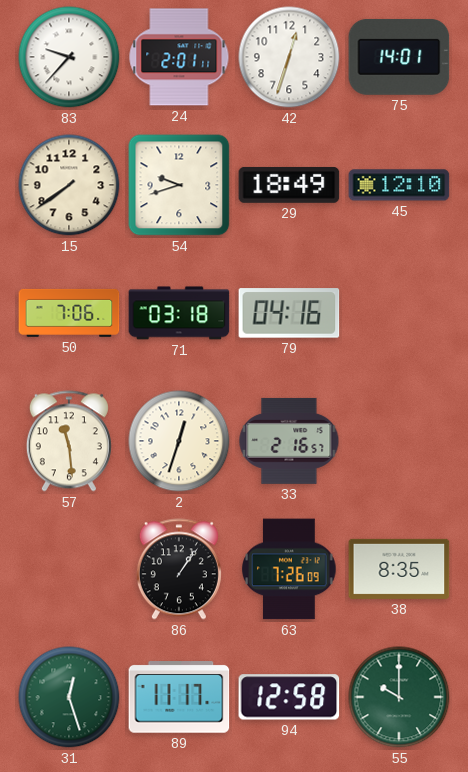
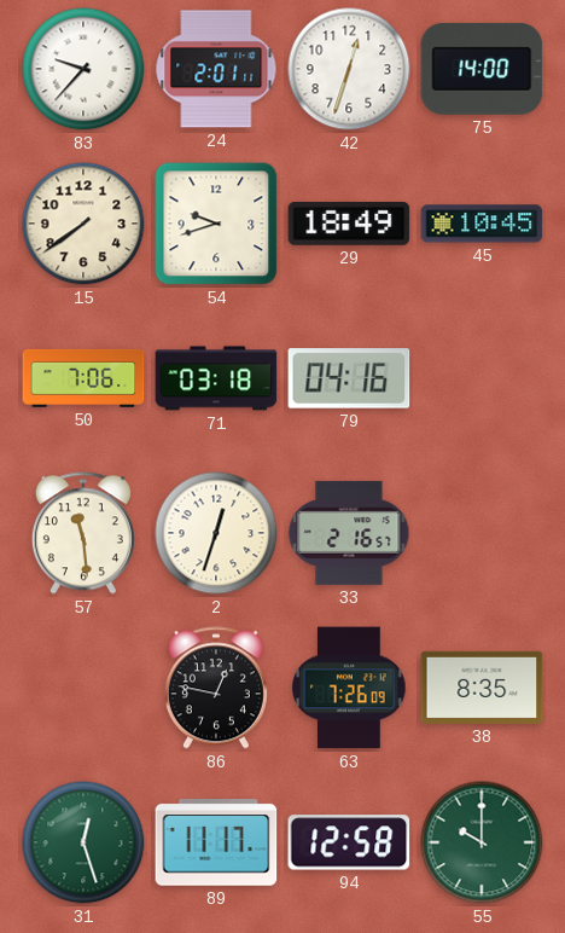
75: 14:01 -> 14:00
45: 12:10 -> 10:45
86: 1:06 -> 12:47
